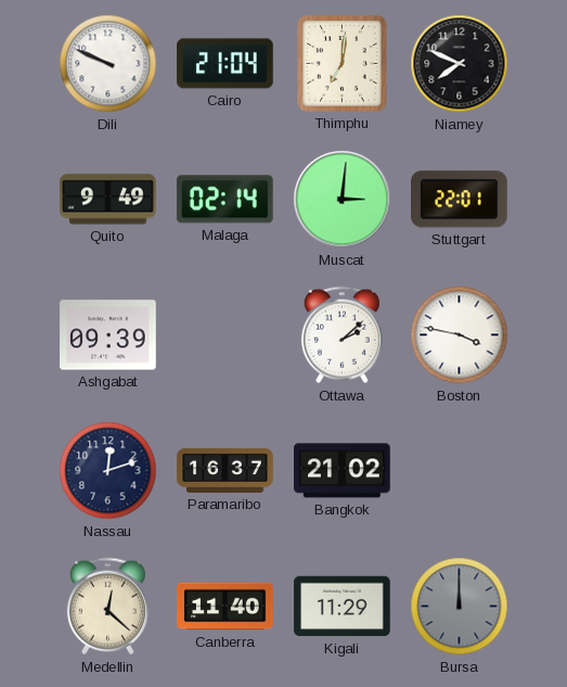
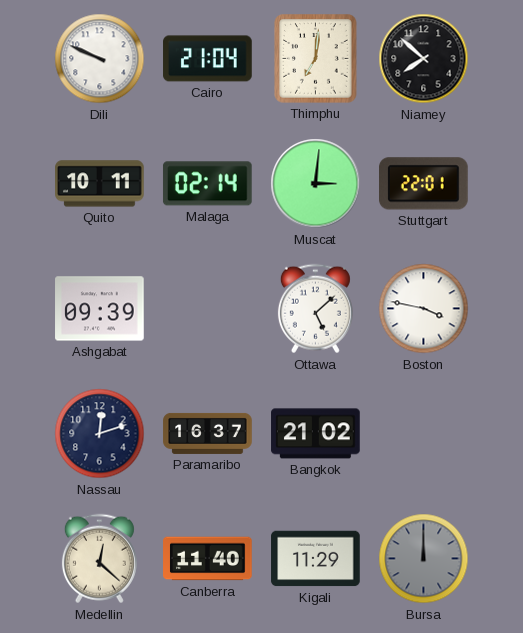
Niamey: 7:49 -> 7:52
Quito: 9:49 -> 10:11
Ottawa: 2:08 -> 5:08
